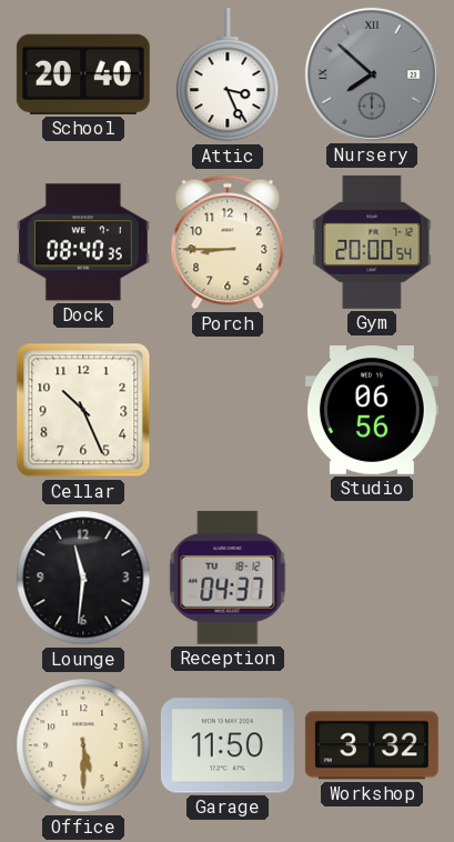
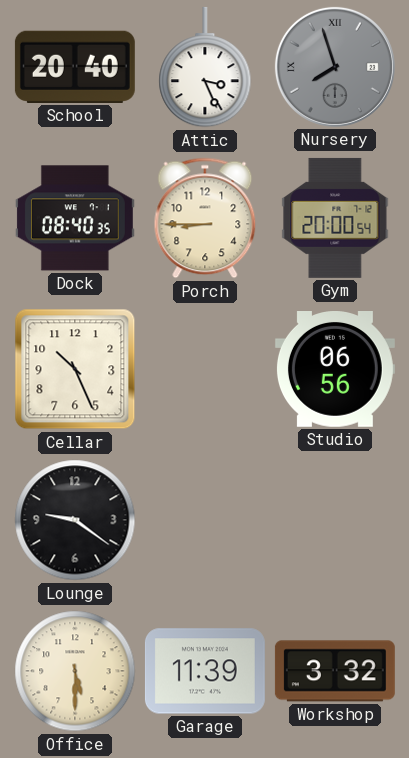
Nursery: 7:52 -> 7:57
Lounge: 11:31 -> 9:21
Reception: 04:37 -> none
Garage: 11:50 -> 11:39
